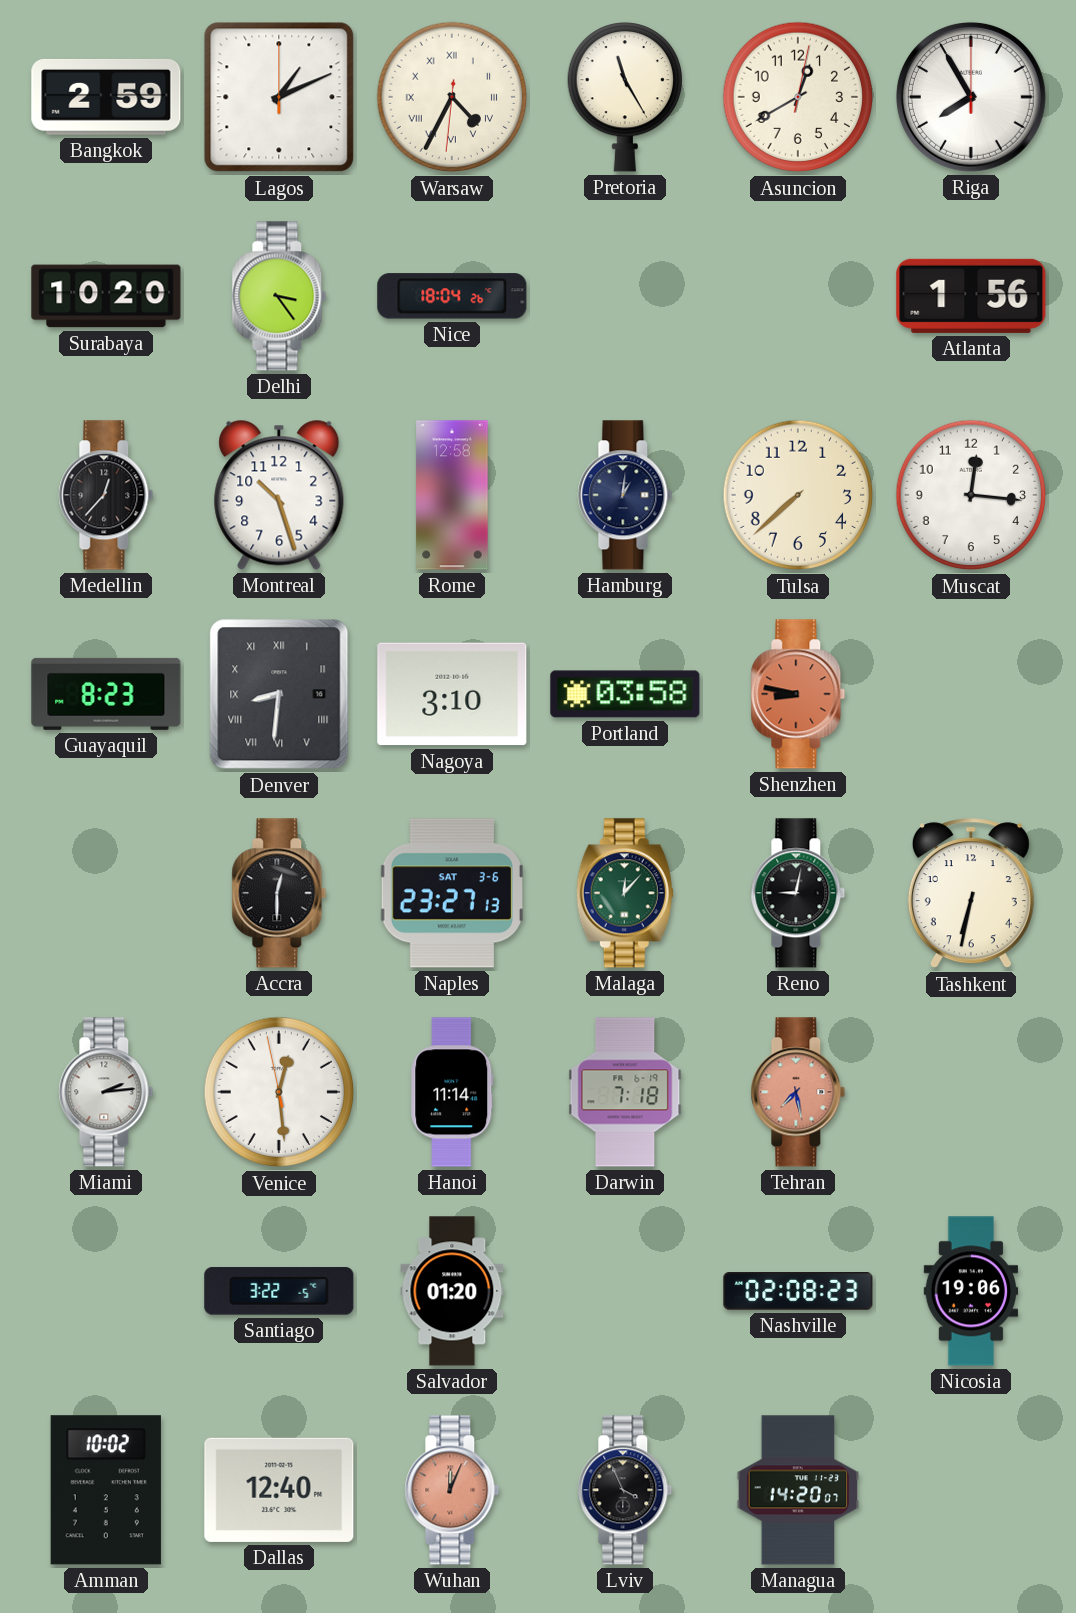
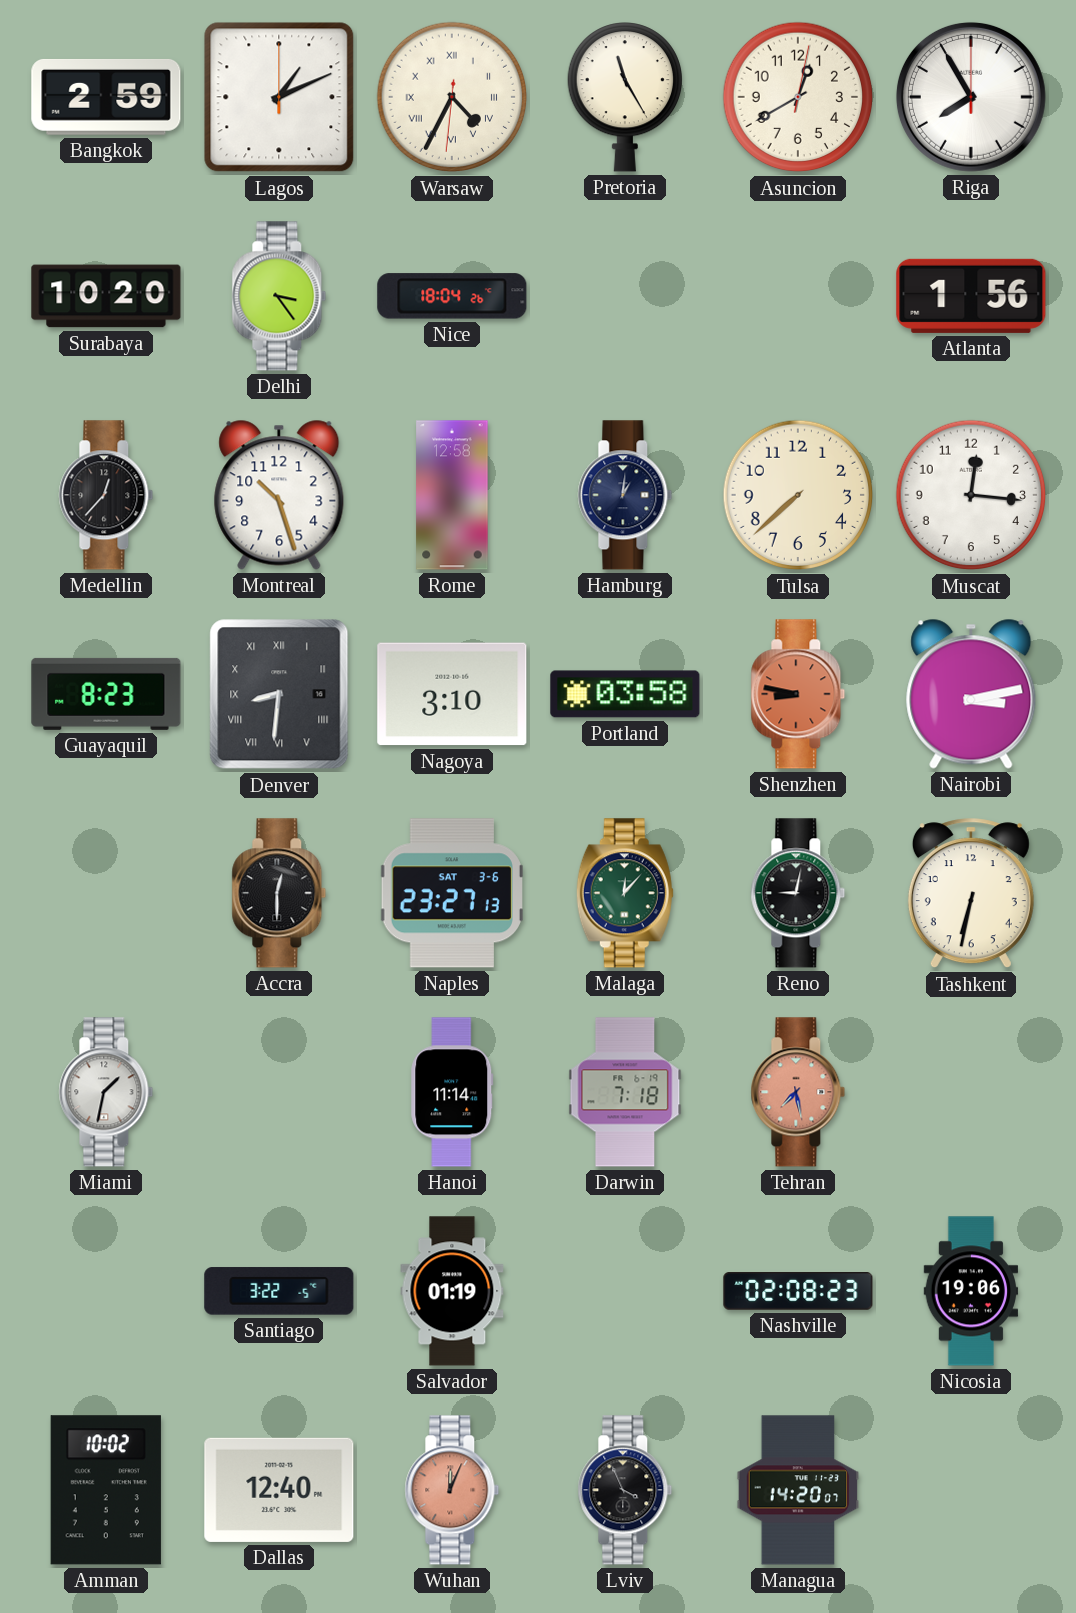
Nairobi: none -> 3:13
Miami: 2:14 -> 1:32
Venice: 12:28 -> none
Salvador: 01:20 -> 01:19
